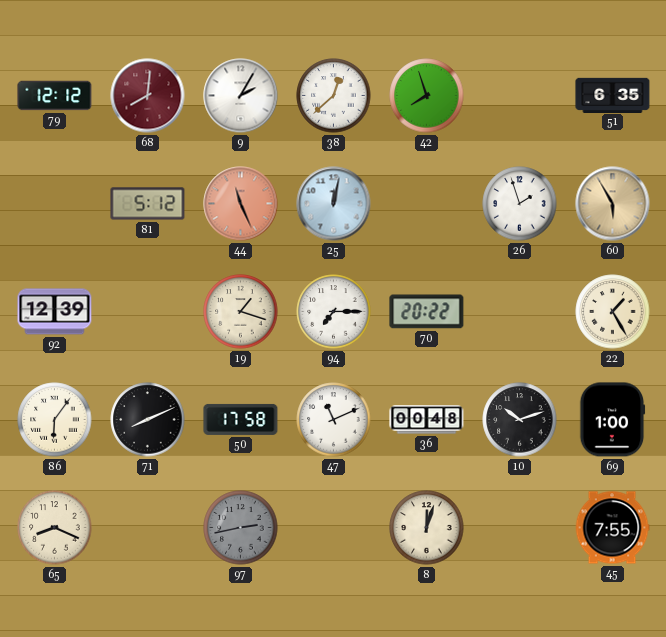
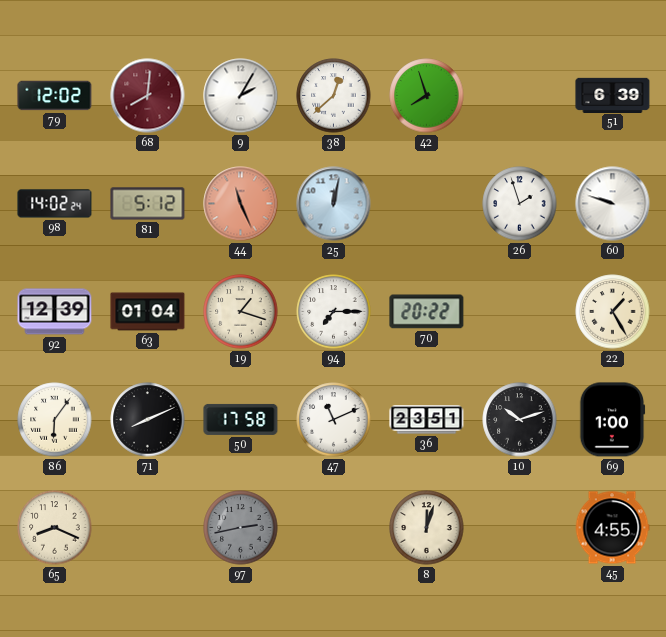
79: 12:12 -> 12:02
51: 6:35 -> 6:39
98: none -> 14:02
60: 5:55 -> 9:48
60 dial: champagne -> white
63: none -> 01:04
36: 00:48 -> 23:51
45: 7:55 -> 4:55
